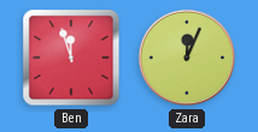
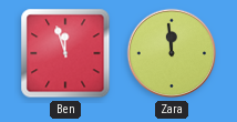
Zara: 12:04 -> 11:59
